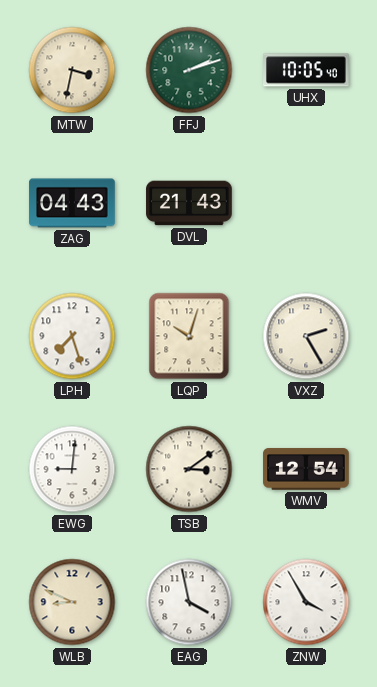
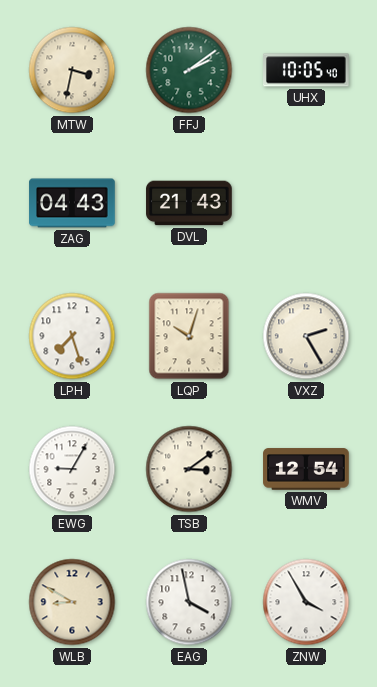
FFJ: 2:12 -> 2:09
EWG: 9:01 -> 9:05
WLB: 8:49 -> 8:50
